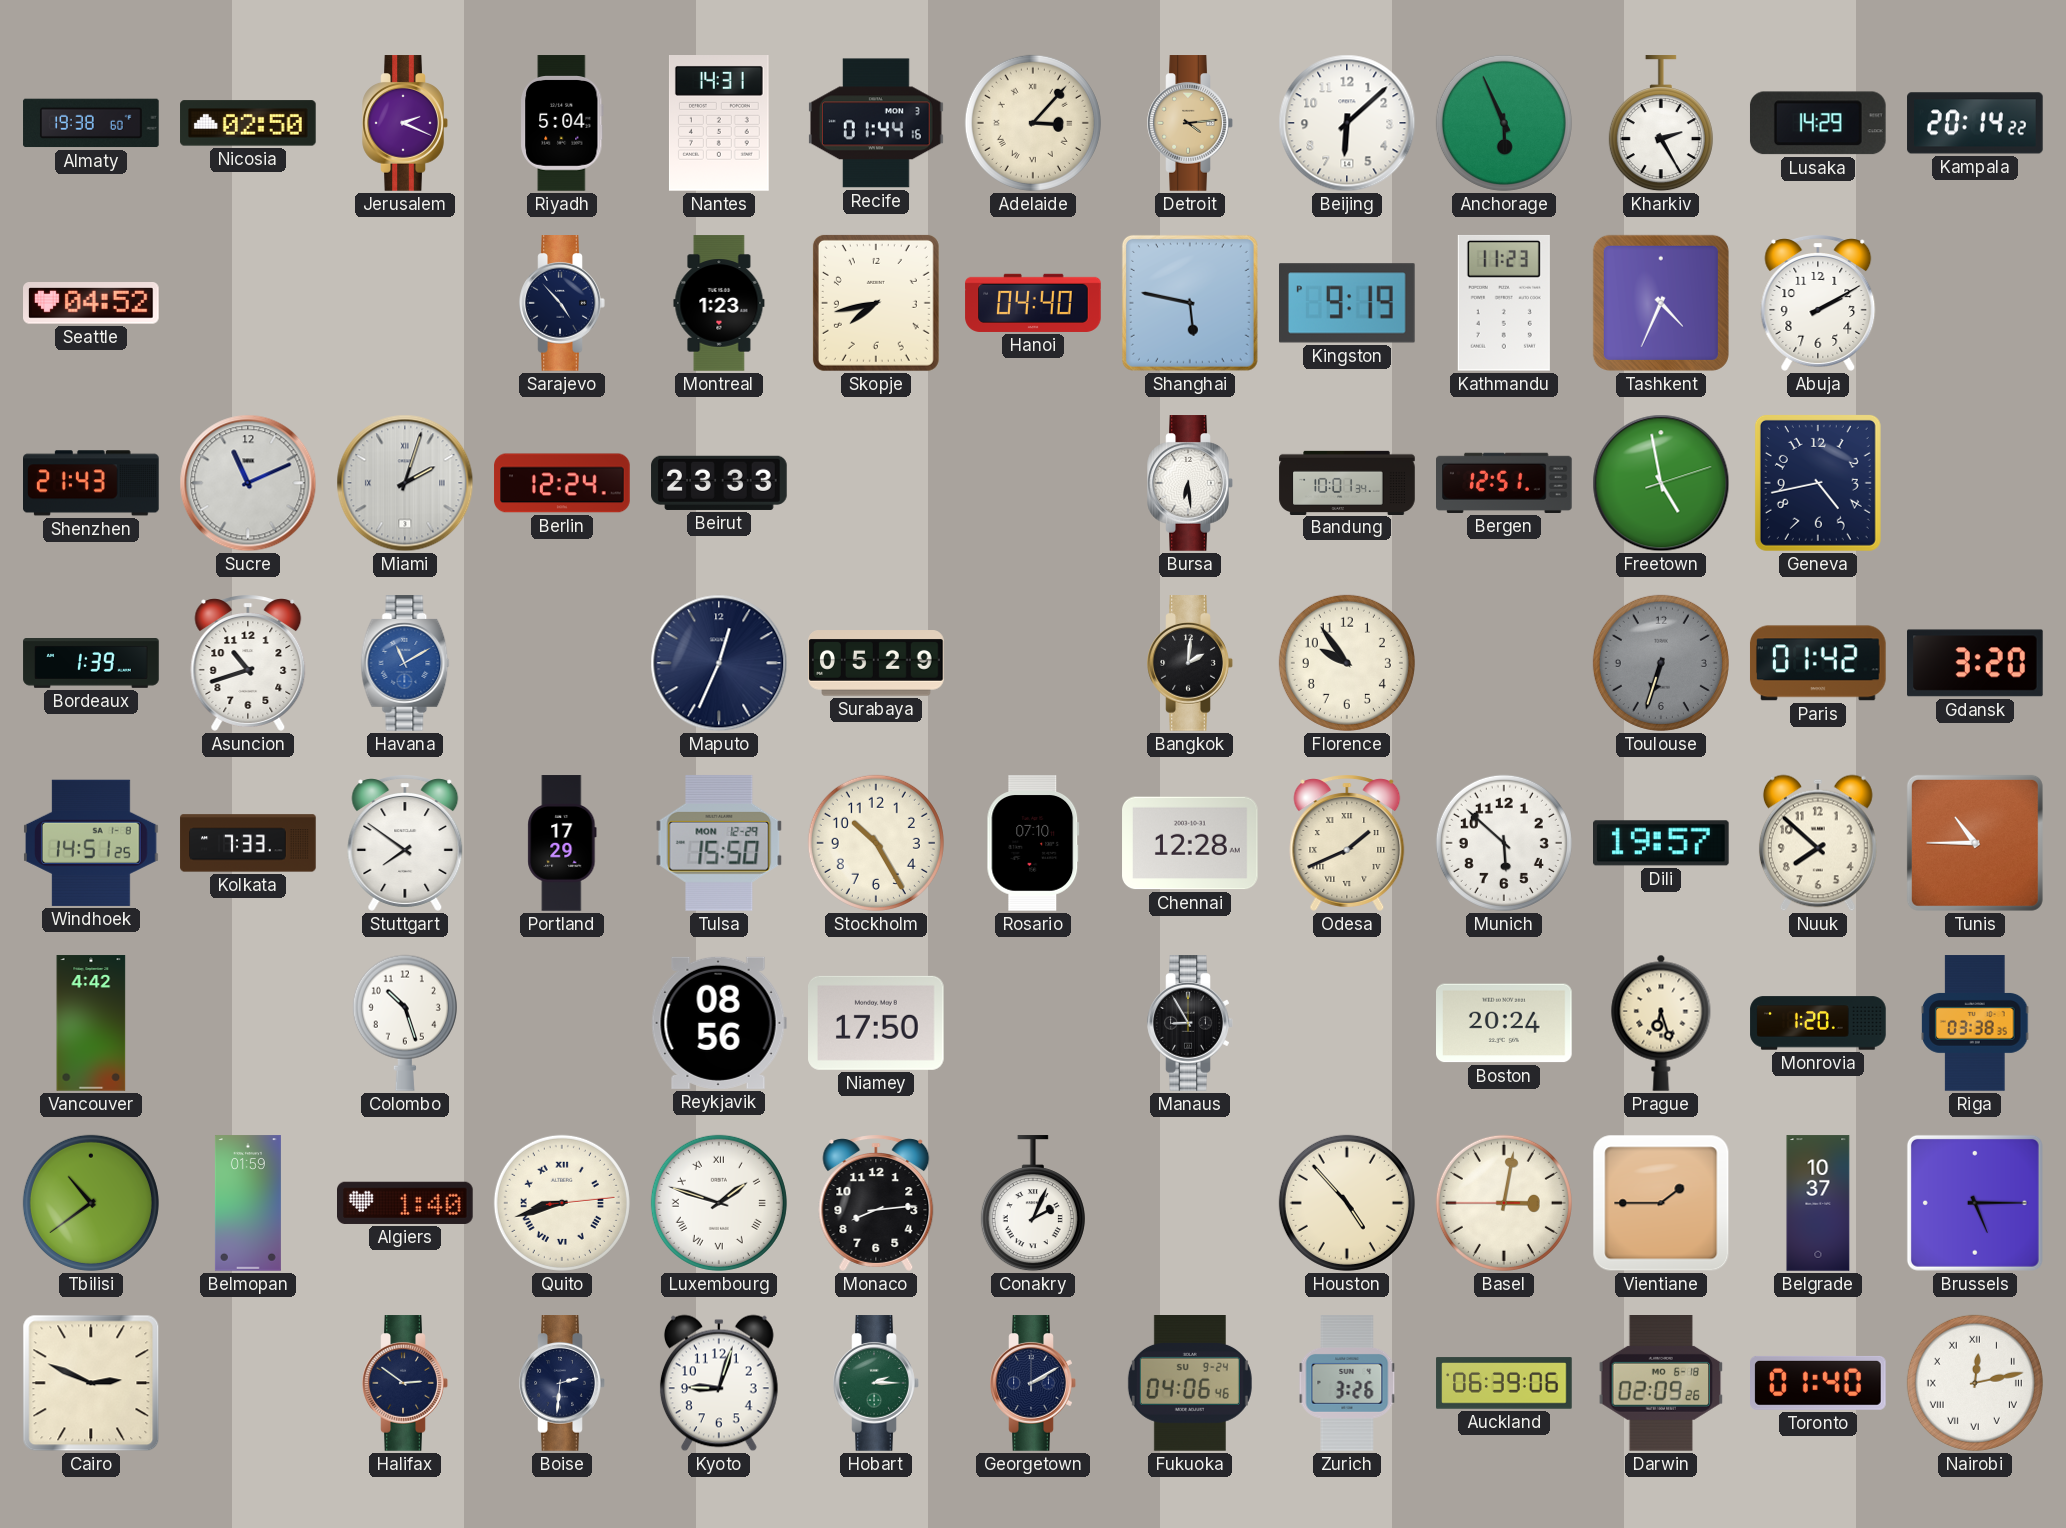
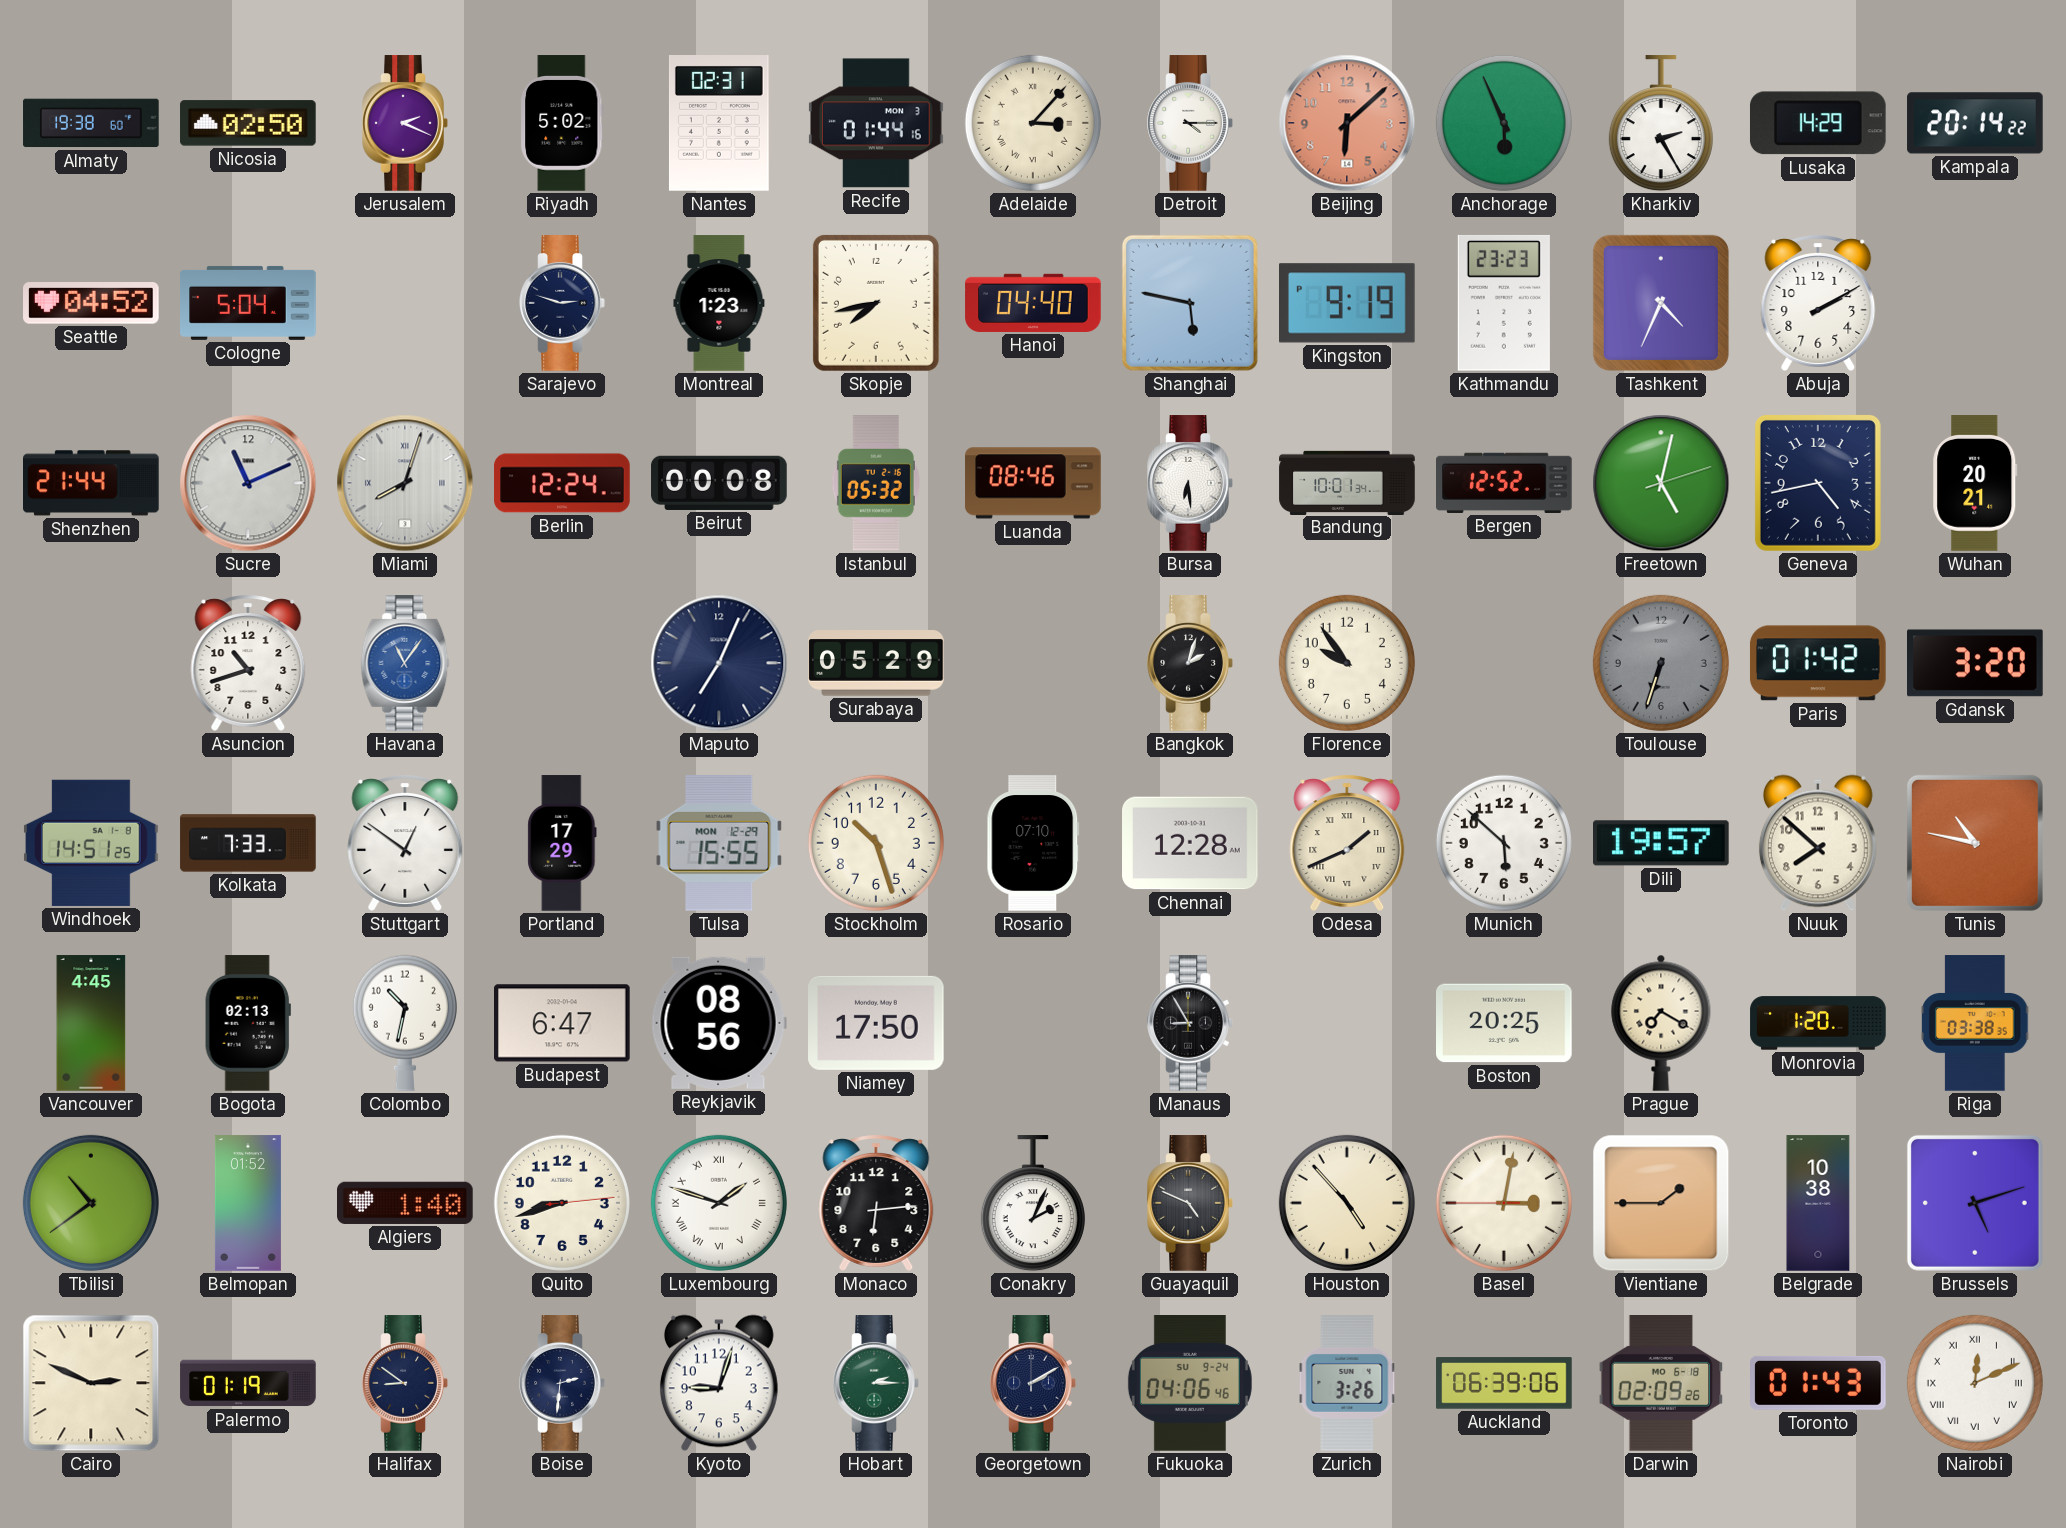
Riyadh: 5:04 -> 5:02
Nantes: 14:31 -> 02:31
Detroit: 4:14 -> 4:15
Detroit dial: champagne -> white
Beijing dial: white -> salmon
Cologne: none -> 5:04
Sarajevo: 4:53 -> 2:48
Kathmandu: 11:23 -> 23:23
Shenzhen: 21:43 -> 21:44
Miami: 2:03 -> 8:03
Beirut: 23:33 -> 00:08
Istanbul: none -> 05:32
Luanda: none -> 08:46
Bergen: 12:51 -> 12:52
Freetown: 4:58 -> 5:02
Wuhan: none -> 20:21
Bordeaux: 1:39 -> none
Havana: 11:10 -> 11:06
Maputo: 12:34 -> 7:04
Bangkok: 2:01 -> 2:03
Stuttgart: 7:51 -> 12:51
Tulsa: 15:50 -> 15:55
Stockholm: 10:25 -> 10:27
Tunis: 10:45 -> 10:47
Vancouver: 4:42 -> 4:45
Bogota: none -> 02:13
Colombo: 10:27 -> 10:32
Budapest: none -> 6:47
Boston: 20:24 -> 20:25
Prague: 6:27 -> 7:20
Belmopan: 01:59 -> 01:52
Quito numerals: Roman -> Arabic
Monaco: 8:14 -> 6:14
Guayaquil: none -> 4:49
Belgrade: 10:37 -> 10:38
Brussels: 5:15 -> 5:12
Palermo: none -> 01:19
Halifax: 2:51 -> 8:51
Toronto: 01:40 -> 01:43
Nairobi: 12:13 -> 12:11
